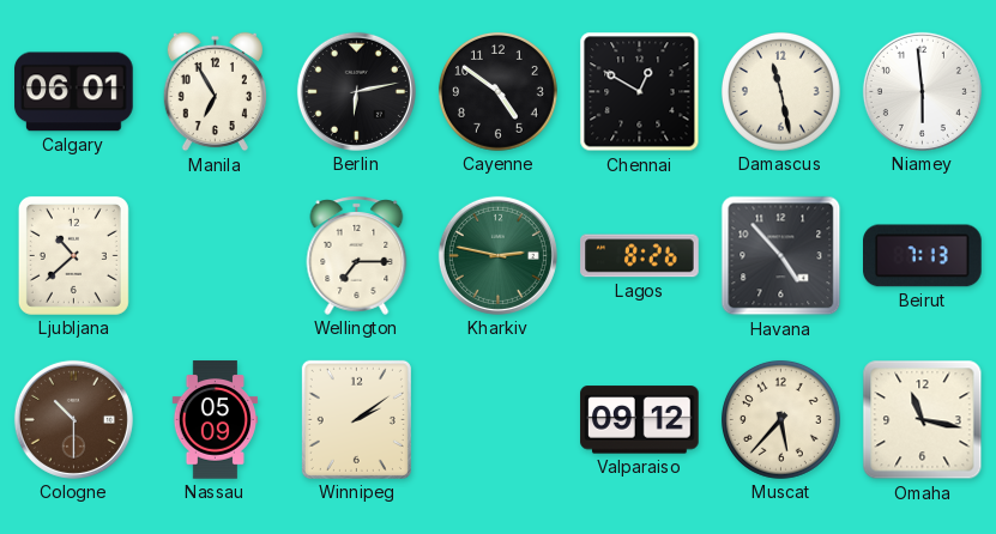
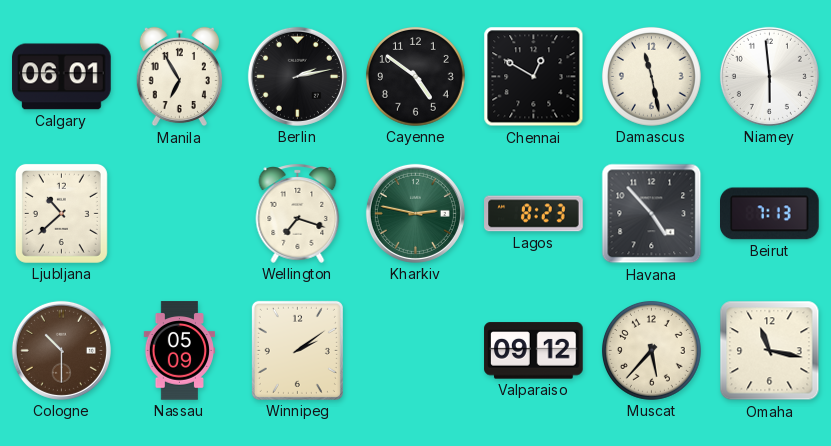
Berlin: 6:13 -> 2:13
Wellington: 7:15 -> 7:18
Lagos: 8:26 -> 8:23
